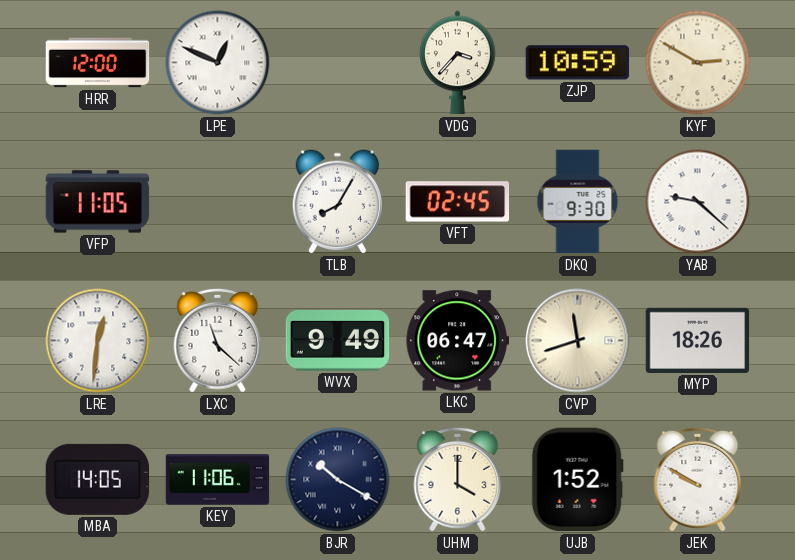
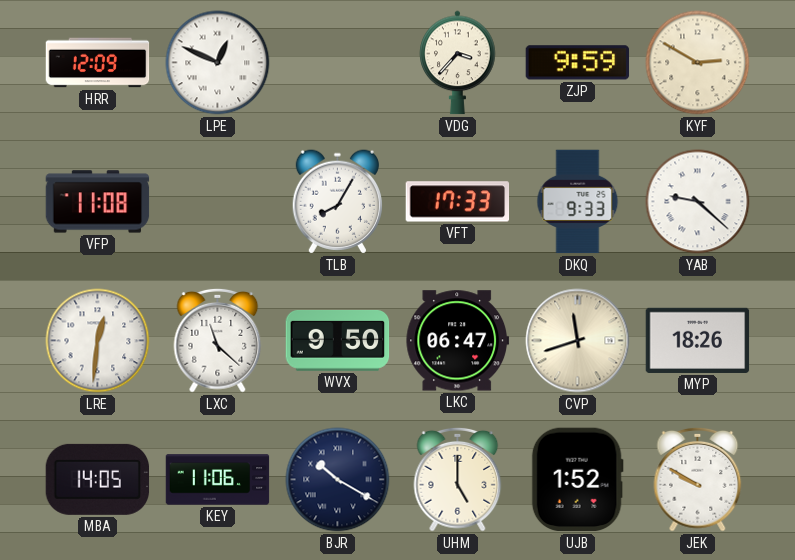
HRR: 12:00 -> 12:09
ZJP: 10:59 -> 9:59
VFP: 11:05 -> 11:08
VFT: 02:45 -> 17:33
DKQ: 9:30 -> 9:33
WVX: 9:49 -> 9:50
UHM: 4:00 -> 5:00
